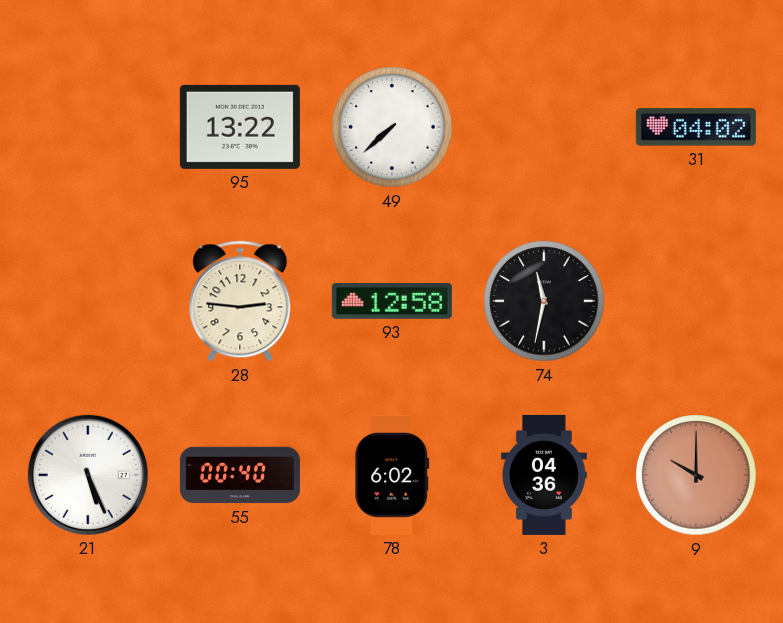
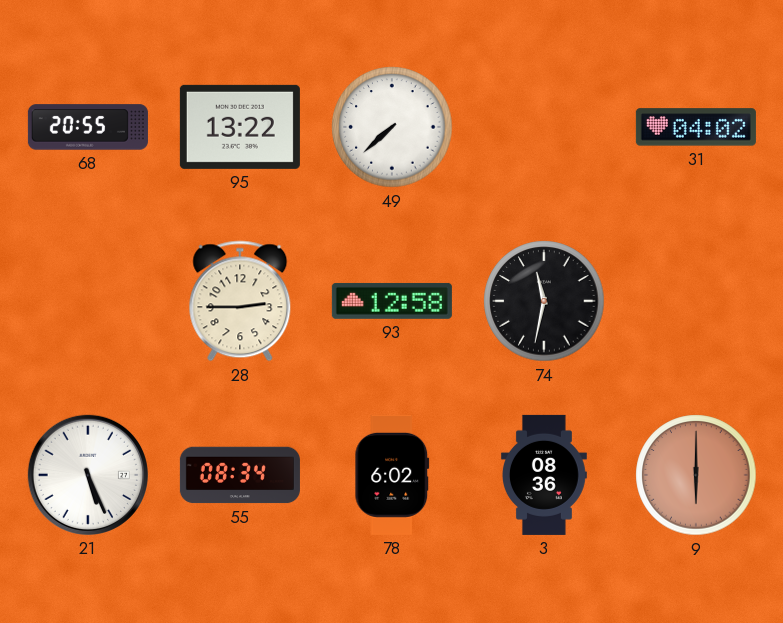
68: none -> 20:55
28: 2:46 -> 2:45
55: 00:40 -> 08:34
3: 04:36 -> 08:36
9: 10:00 -> 6:00
